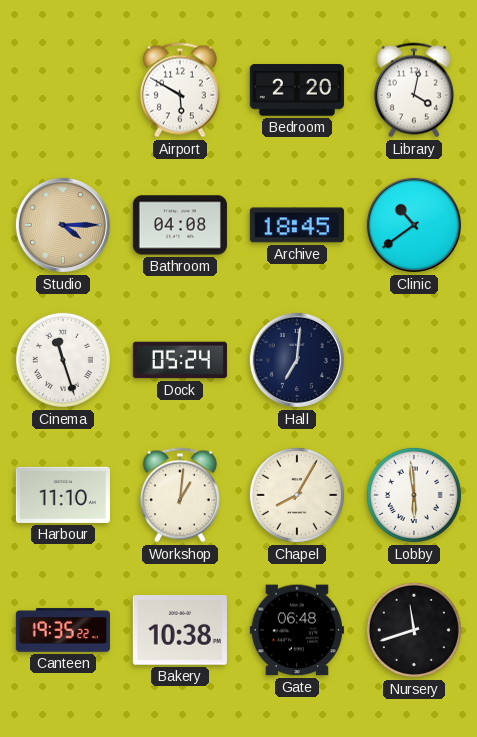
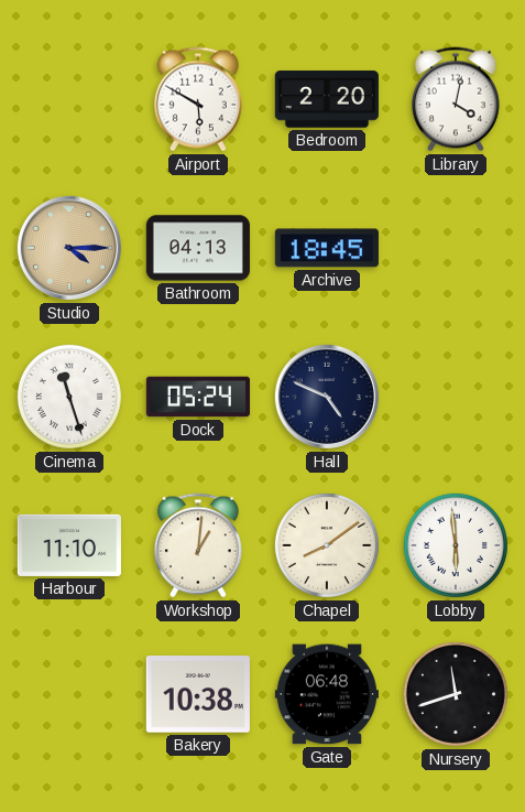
Bathroom: 04:08 -> 04:13
Clinic: 10:39 -> none
Hall: 7:01 -> 4:49
Chapel: 8:05 -> 8:09
Canteen: 19:35 -> none
